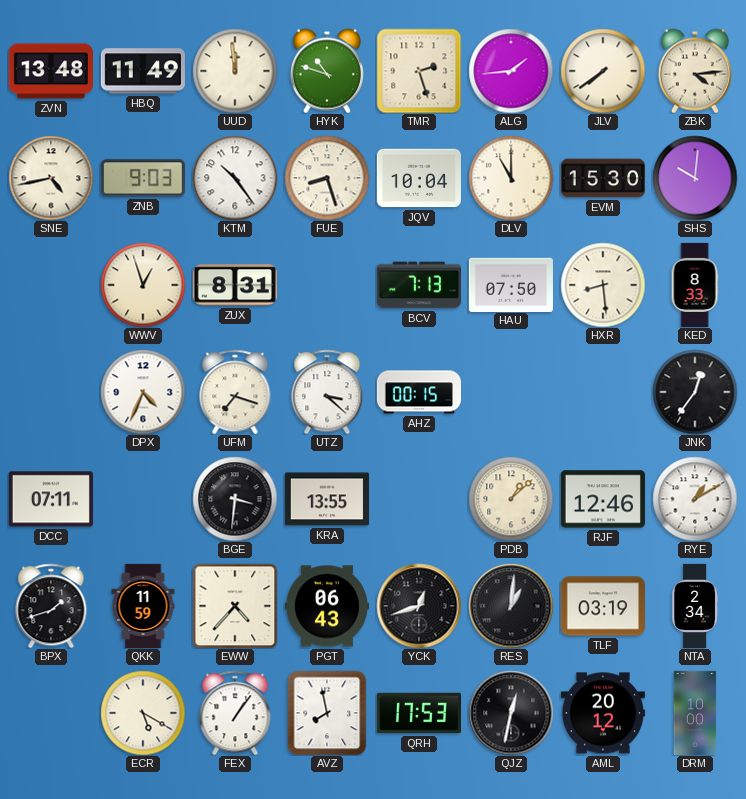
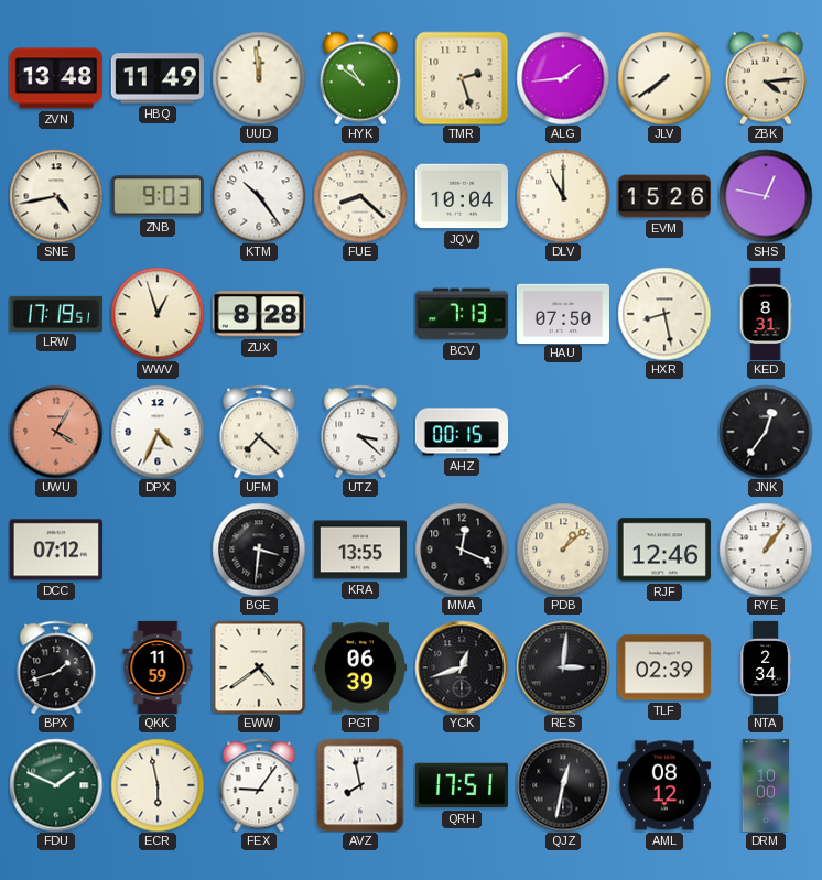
HYK: 10:48 -> 10:51
FUE: 8:27 -> 8:22
EVM: 15:30 -> 15:26
SHS: 10:01 -> 12:47
LRW: none -> 17:19
ZUX: 8:31 -> 8:28
HXR: 8:29 -> 8:28
KED: 8:33 -> 8:31
UWU: none -> 4:05
UFM: 7:18 -> 7:22
DCC: 07:11 -> 07:12
MMA: none -> 12:19
RYE: 1:10 -> 1:06
EWW: 4:37 -> 4:39
PGT: 06:43 -> 06:39
RES: 1:01 -> 3:01
TLF: 03:19 -> 02:39
FDU: none -> 1:49
ECR: 5:20 -> 5:58
FEX: 1:06 -> 9:06
QRH: 17:53 -> 17:51
AML: 20:12 -> 08:12
